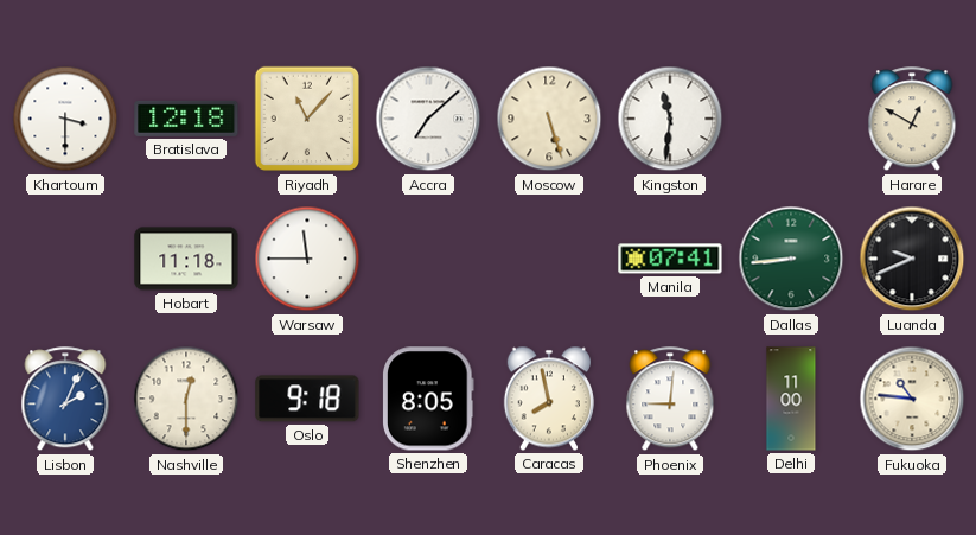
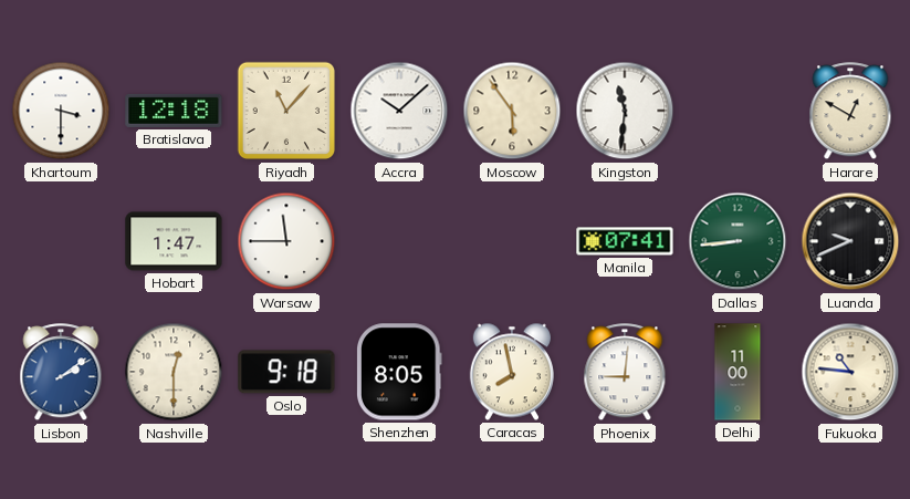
Accra: 7:08 -> 10:08
Moscow: 5:27 -> 5:54
Hobart: 11:18 -> 1:47
Lisbon: 2:04 -> 2:09
